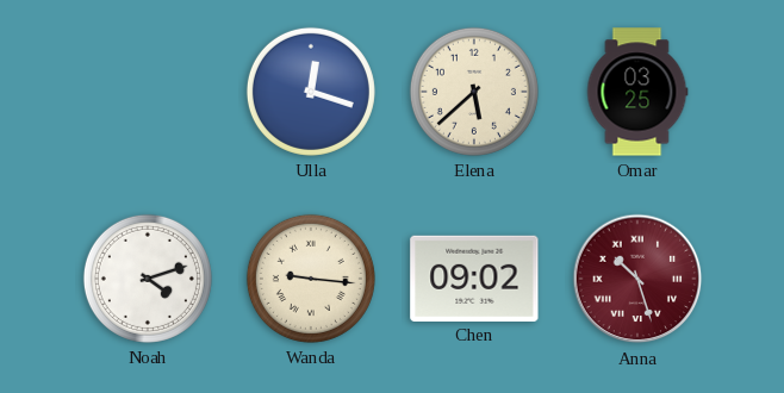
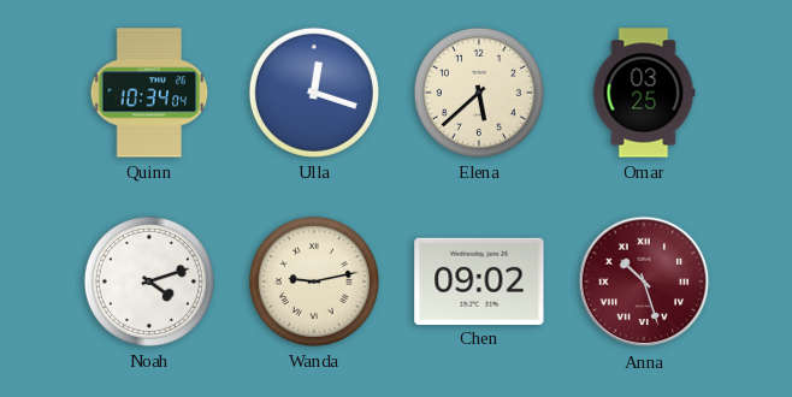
Quinn: none -> 10:34
Wanda: 9:16 -> 9:13
